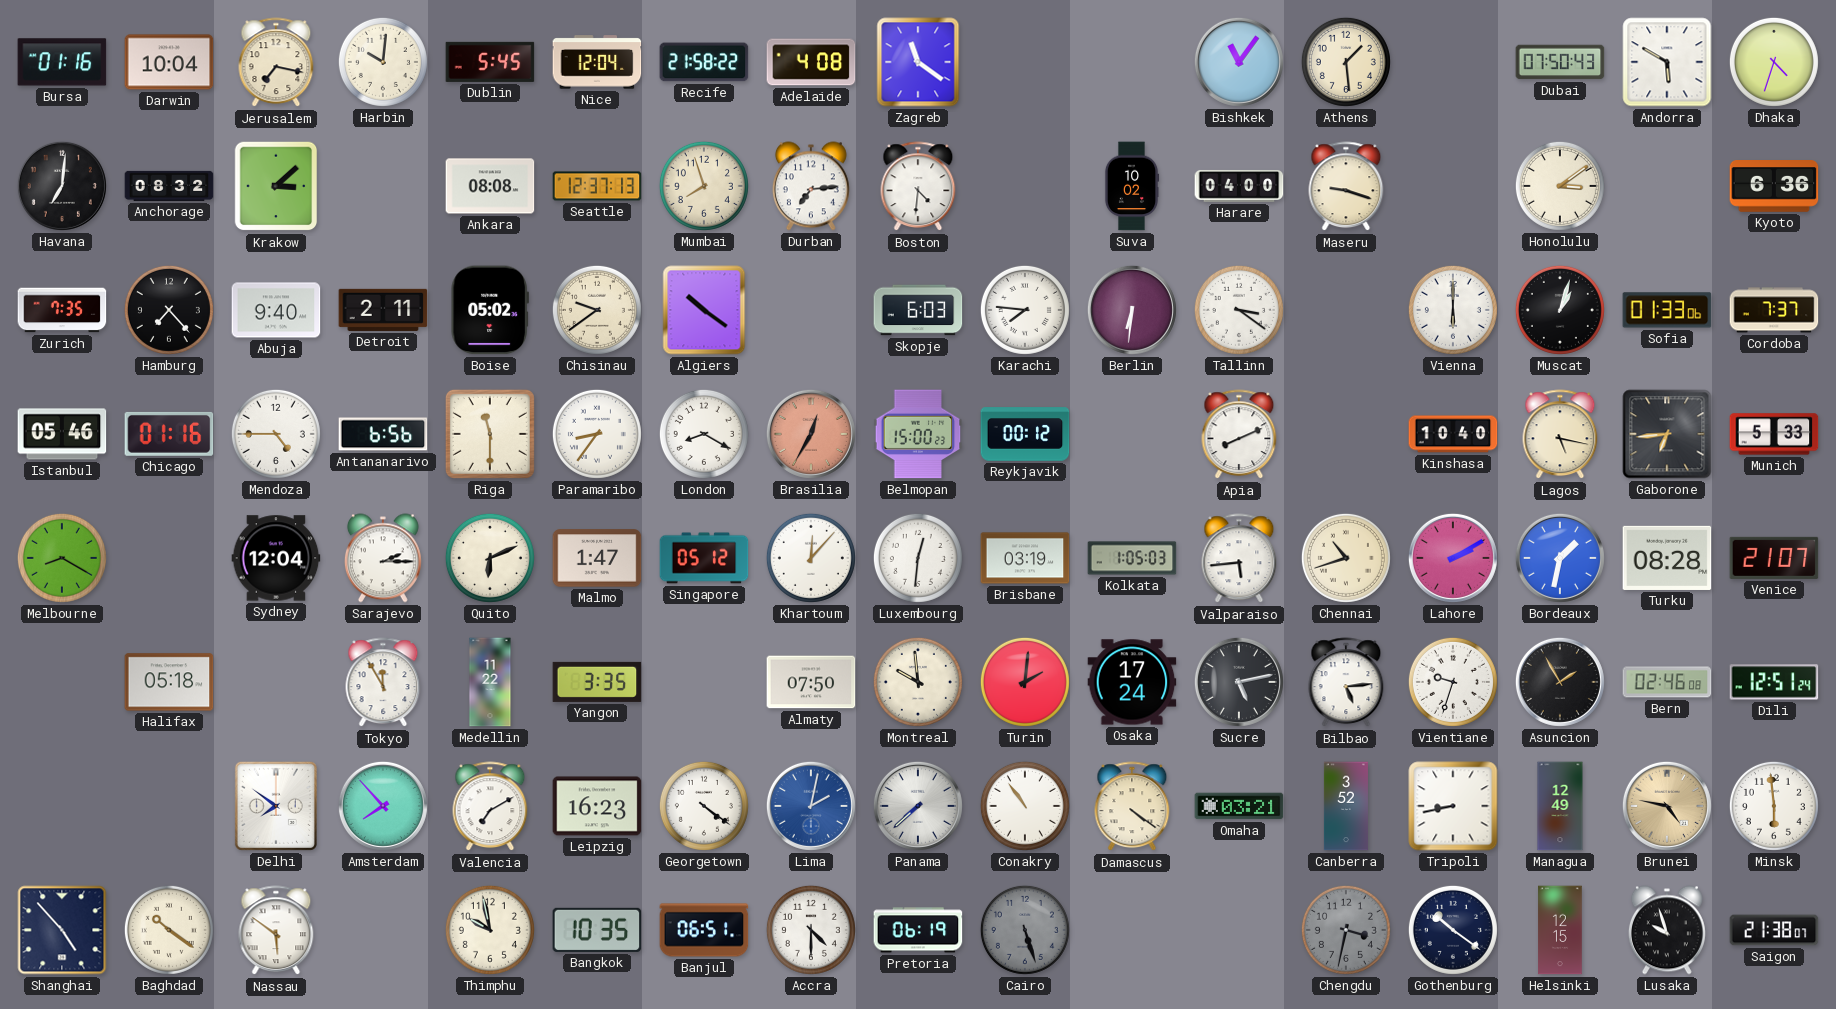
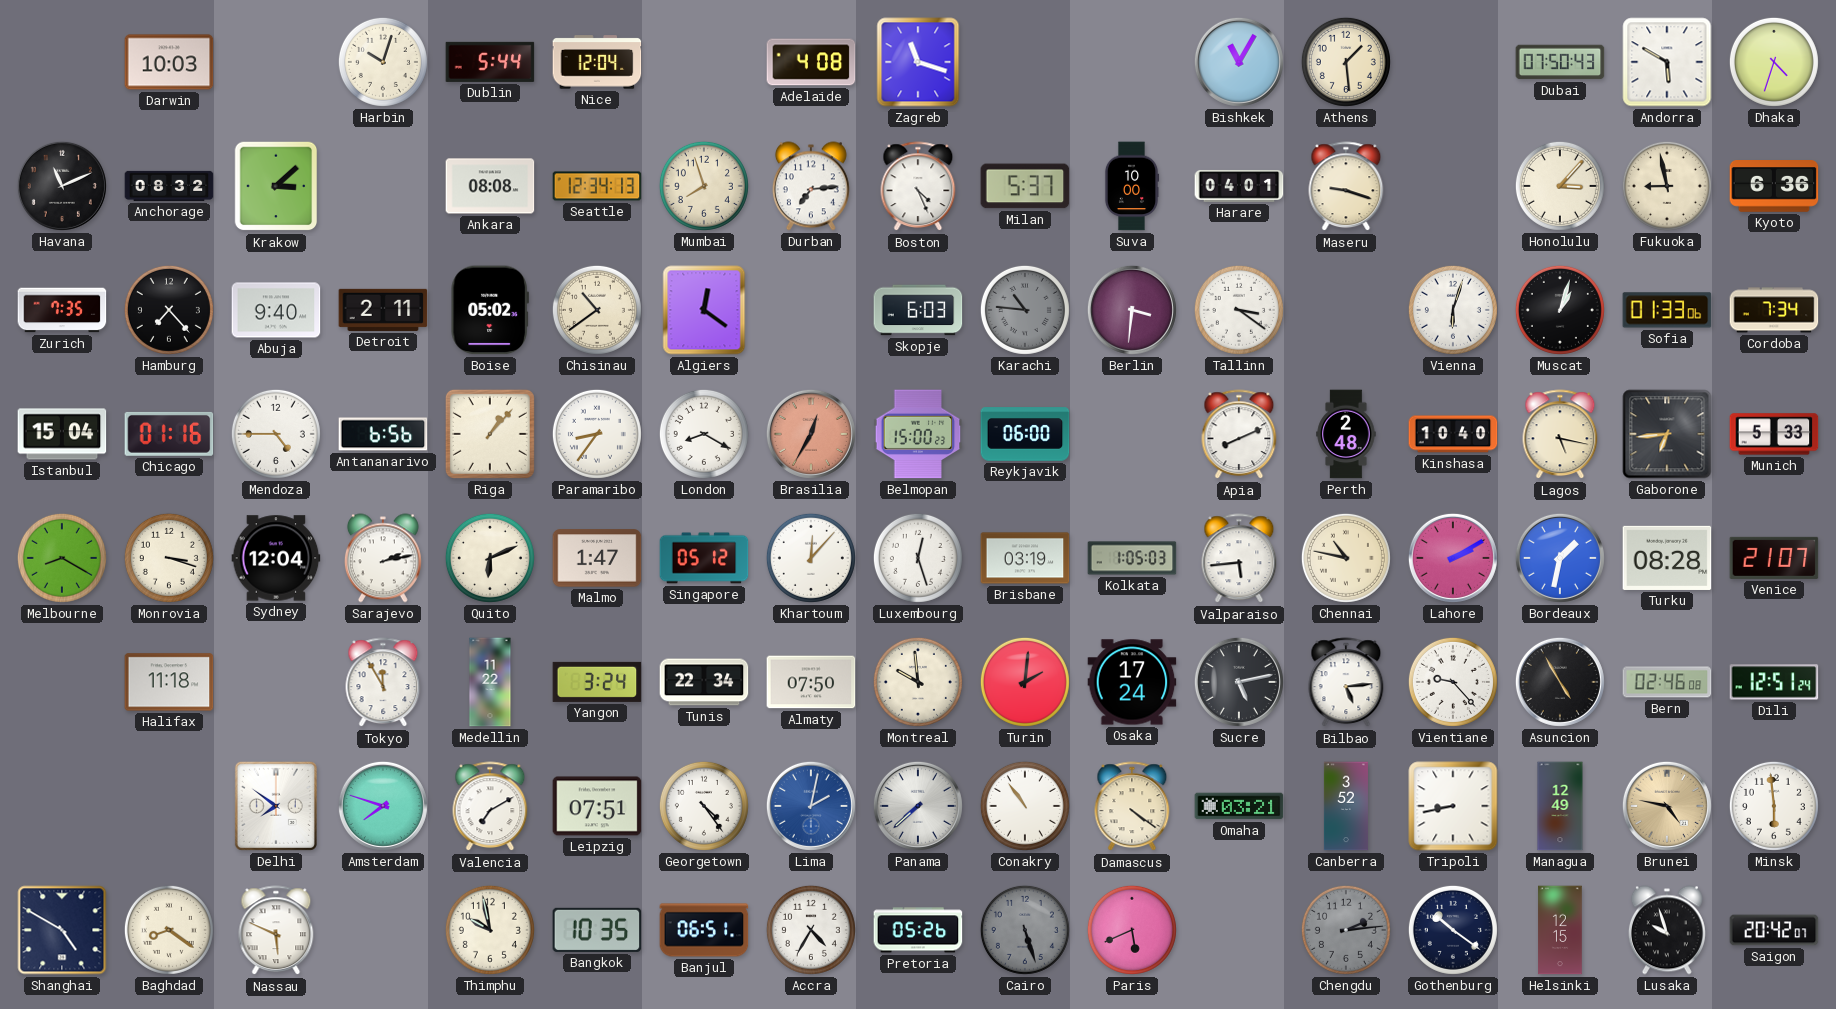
Bursa: 01:16 -> none
Darwin: 10:04 -> 10:03
Jerusalem: 7:17 -> none
Harbin: 10:01 -> 10:03
Dublin: 5:45 -> 5:44
Recife: 21:58 -> none
Zagreb: 11:21 -> 11:18
Bishkek: 11:06 -> 11:05
Havana: 7:01 -> 11:11
Seattle: 12:37 -> 12:34
Boston: 4:31 -> 4:26
Milan: none -> 5:37
Suva: 10:02 -> 10:00
Harare: 04:00 -> 04:01
Honolulu: 3:09 -> 3:07
Fukuoka: none -> 8:58
Chisinau: 9:39 -> 10:39
Algiers: 10:21 -> 12:21
Karachi: 7:46 -> 10:46
Karachi dial: white -> grey
Berlin: 6:31 -> 3:31
Vienna: 6:00 -> 6:03
Cordoba: 7:37 -> 7:34
Istanbul: 05:46 -> 15:04
Riga: 11:30 -> 1:07
Reykjavik: 00:12 -> 06:00
Perth: none -> 2:48
Monrovia: none -> 3:18
Sarajevo: 2:15 -> 2:13
Luxembourg: 12:31 -> 12:27
Chennai: 10:42 -> 10:47
Halifax: 05:18 -> 11:18
Yangon: 3:35 -> 3:24
Tunis: none -> 22:34
Vientiane: 9:33 -> 9:23
Asuncion: 1:55 -> 4:55
Amsterdam: 7:53 -> 7:48
Leipzig: 16:23 -> 07:51
Georgetown: 4:21 -> 4:24
Shanghai: 4:53 -> 4:50
Baghdad: 10:21 -> 8:21
Nassau: 5:51 -> 5:49
Accra: 4:30 -> 4:35
Pretoria: 06:19 -> 05:26
Paris: none -> 5:41
Chengdu: 3:32 -> 2:14
Saigon: 21:38 -> 20:42
